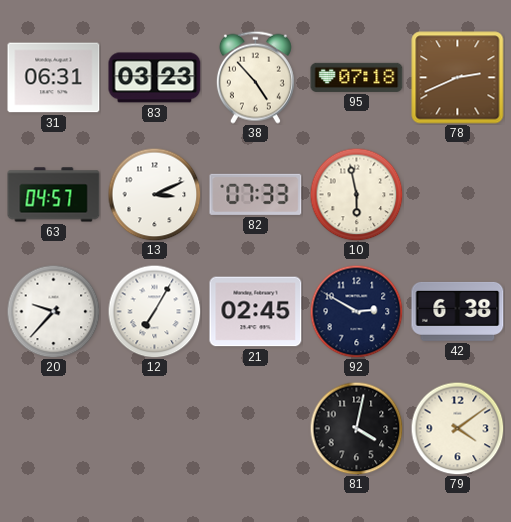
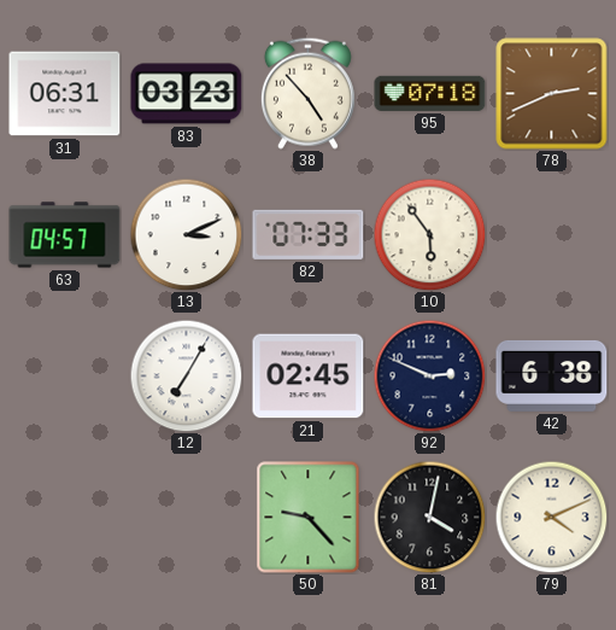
10: 5:58 -> 5:54
20: 9:37 -> none
92: 2:50 -> 2:49
50: none -> 9:23
79: 4:09 -> 4:11
